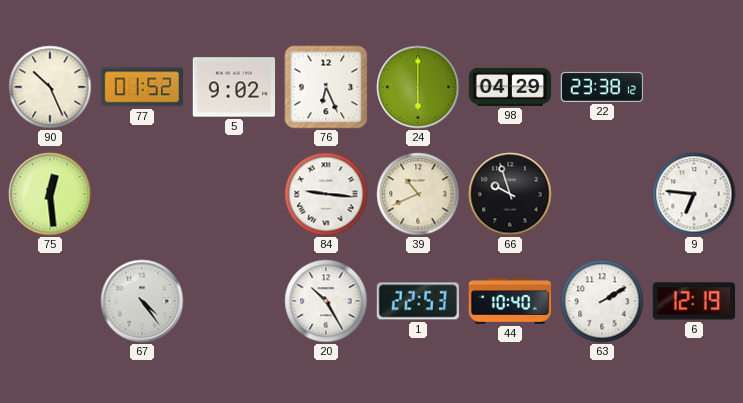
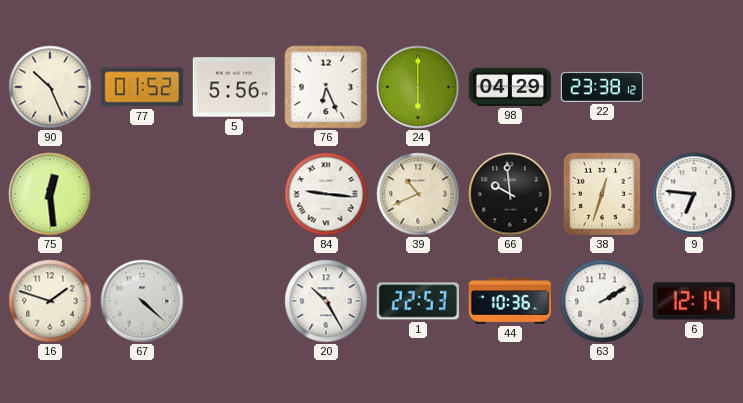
5: 9:02 -> 5:56
66: 9:57 -> 9:59
38: none -> 12:33
16: none -> 1:48
67: 4:24 -> 4:22
44: 10:40 -> 10:36
6: 12:19 -> 12:14
